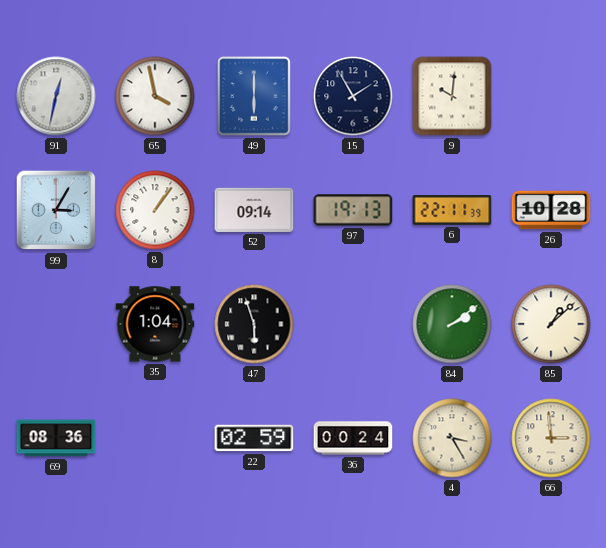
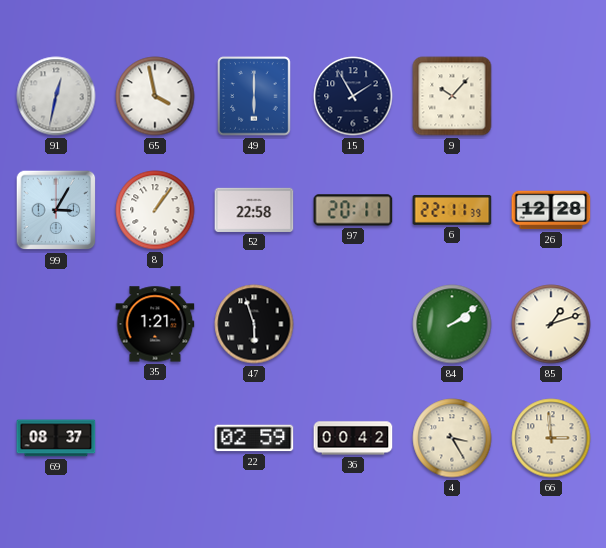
9: 10:01 -> 10:07
52: 09:14 -> 22:58
97: 19:13 -> 20:11
26: 10:28 -> 12:28
35: 1:04 -> 1:21
85: 1:08 -> 1:12
69: 08:36 -> 08:37
36: 00:24 -> 00:42
